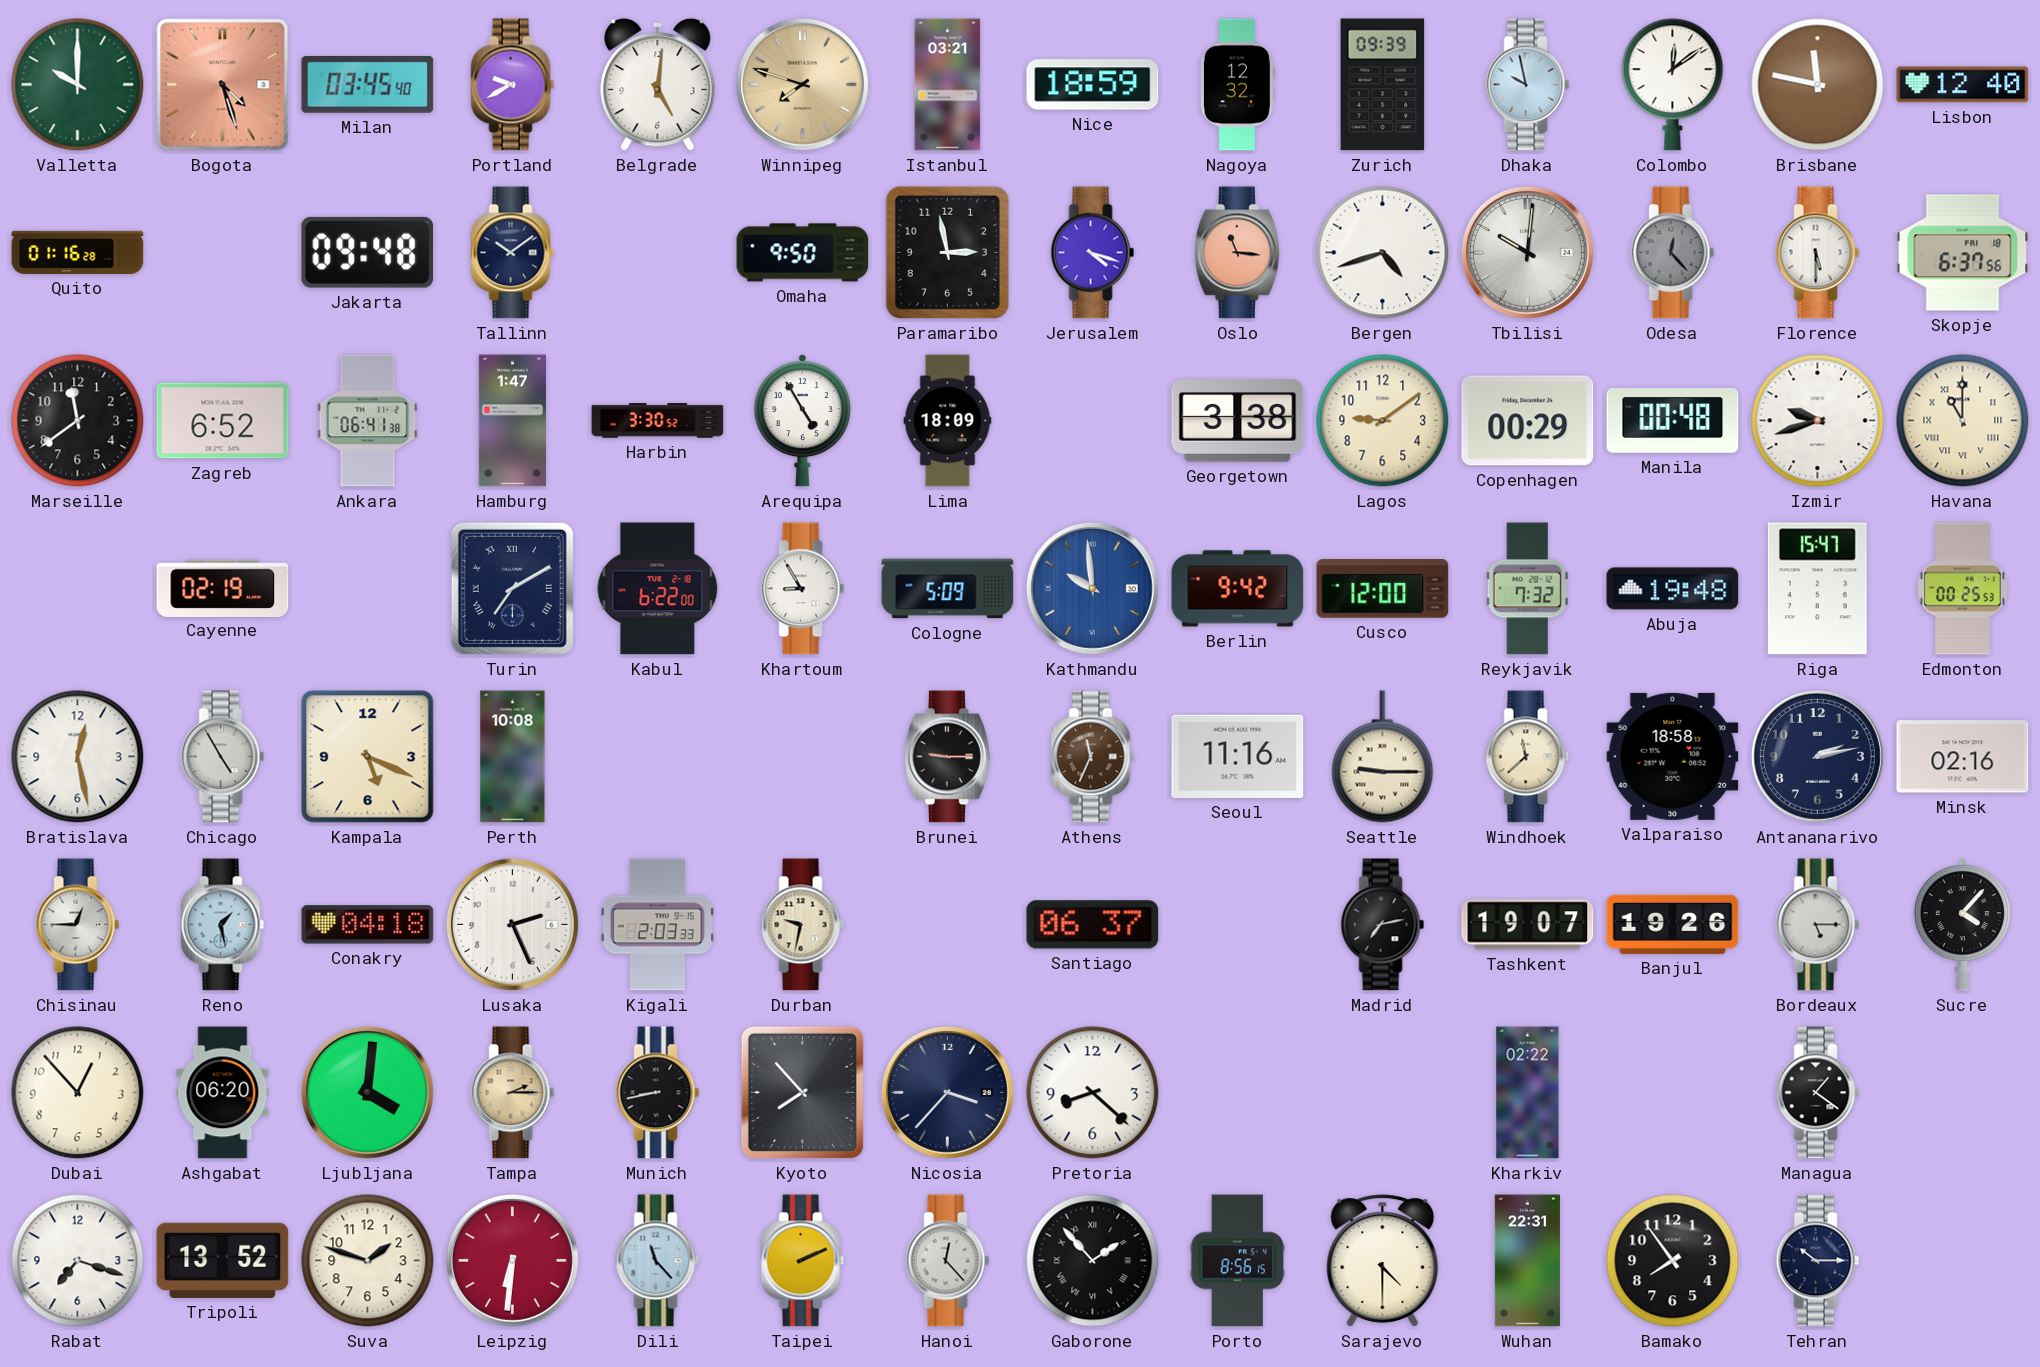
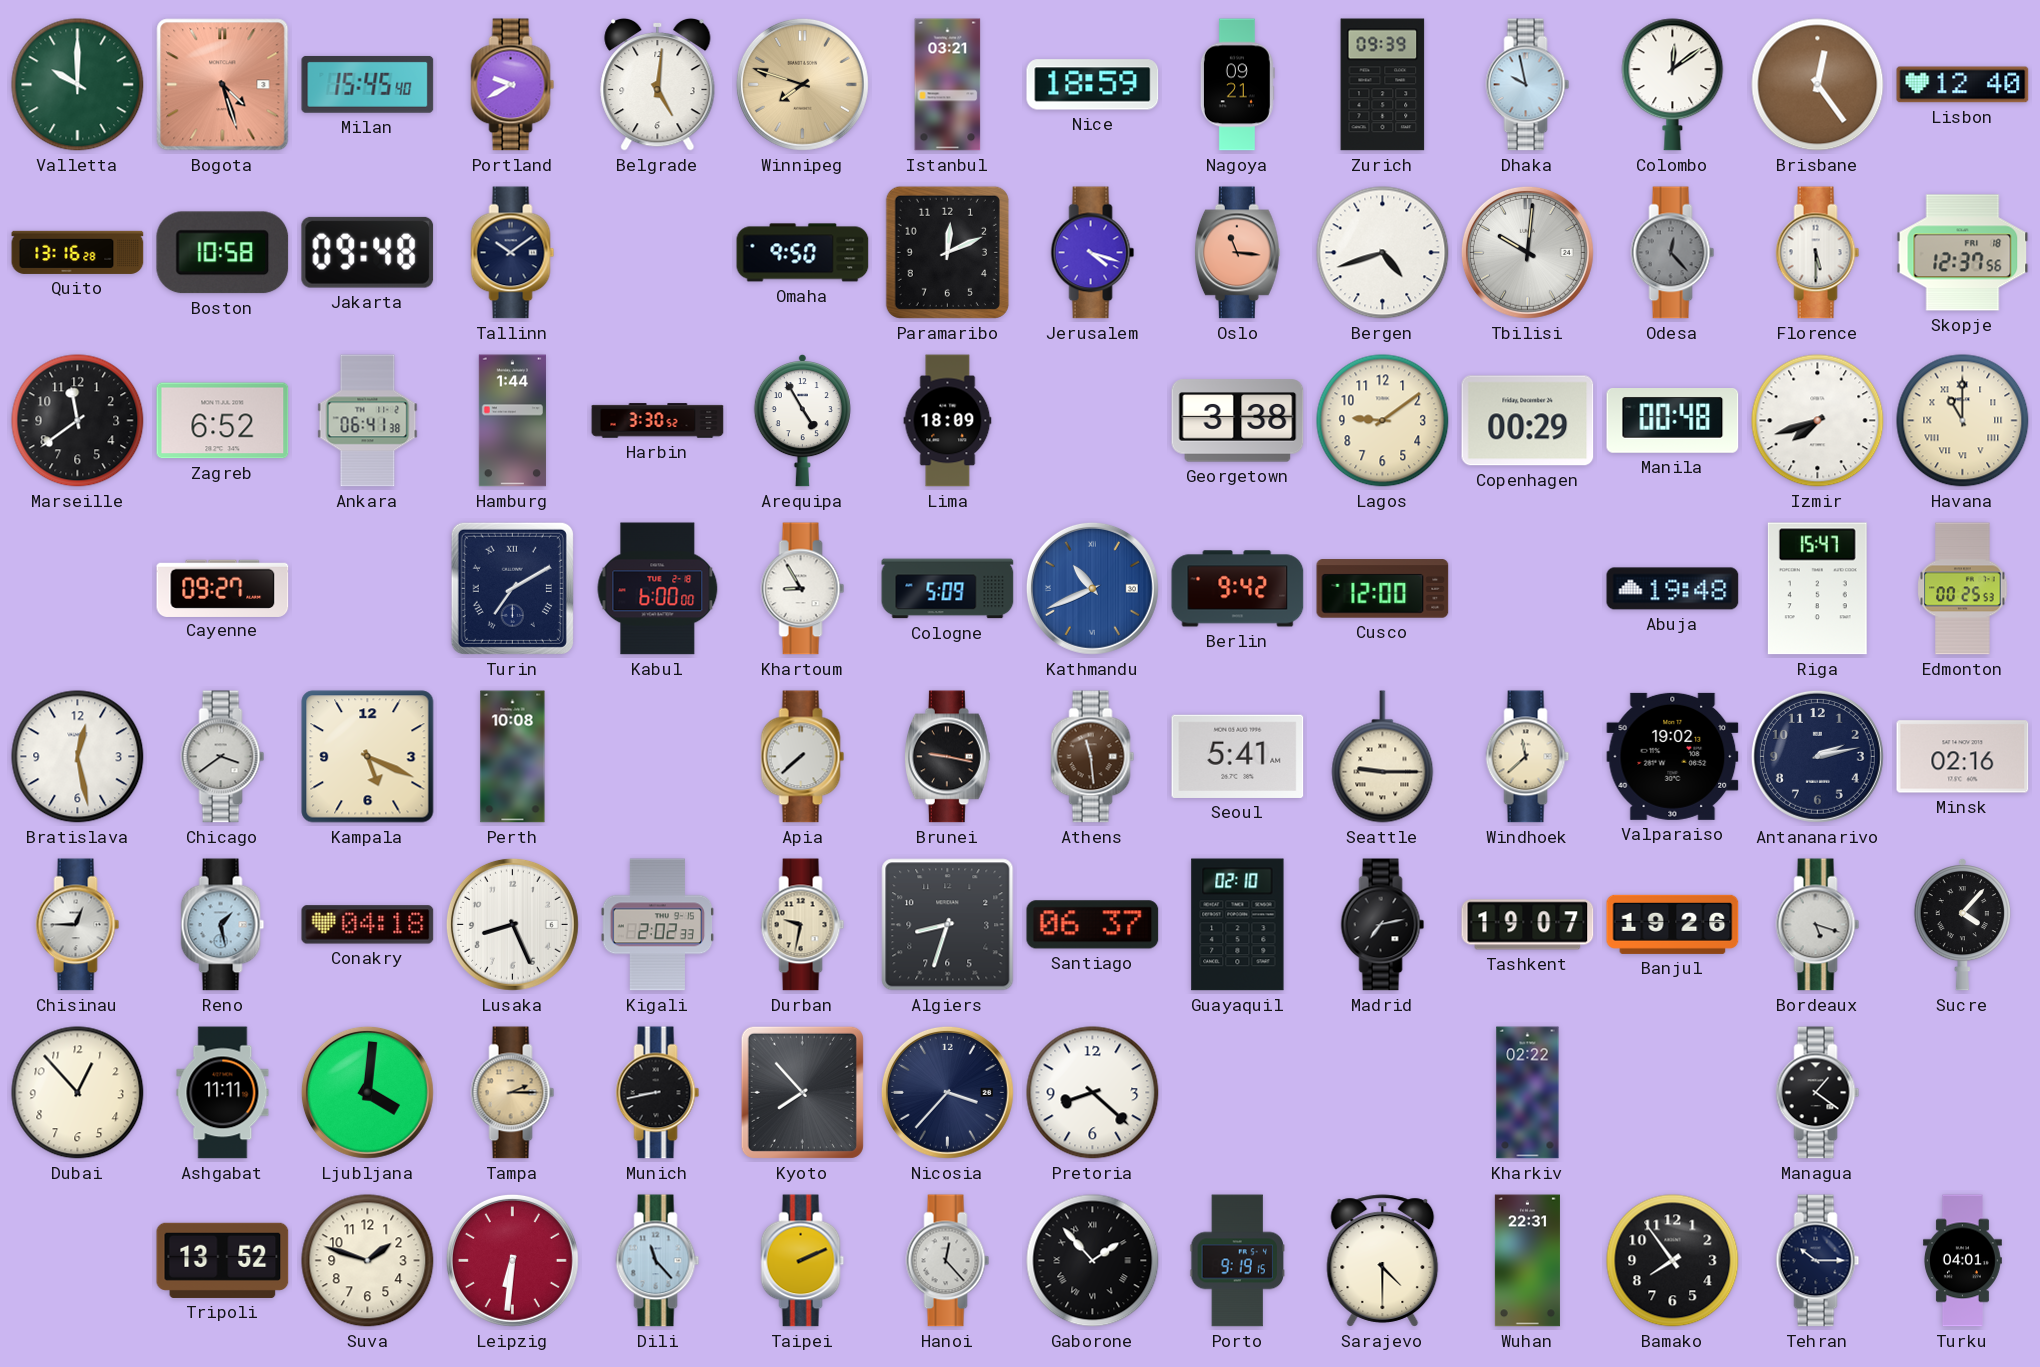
Milan: 03:45 -> 15:45
Nagoya: 12:32 -> 09:21
Brisbane: 11:47 -> 12:24
Quito: 01:16 -> 13:16
Boston: none -> 10:58
Paramaribo: 2:58 -> 12:11
Skopje: 6:37 -> 12:37
Hamburg: 1:47 -> 1:44
Izmir: 9:42 -> 7:42
Cayenne: 02:19 -> 09:27
Kabul: 6:22 -> 6:00
Kathmandu: 9:59 -> 10:41
Reykjavik: 7:32 -> none
Chicago: 4:55 -> 3:39
Apia: none -> 7:38
Brunei: 9:15 -> 9:17
Athens: 11:34 -> 11:29
Seoul: 11:16 -> 5:41
Valparaiso: 18:58 -> 19:02
Lusaka: 2:26 -> 8:26
Kigali: 2:03 -> 2:02
Algiers: none -> 8:33
Guayaquil: none -> 02:10
Bordeaux: 5:15 -> 5:18
Ashgabat: 06:20 -> 11:11
Rabat: 7:18 -> none
Porto: 8:56 -> 9:19
Turku: none -> 04:01
